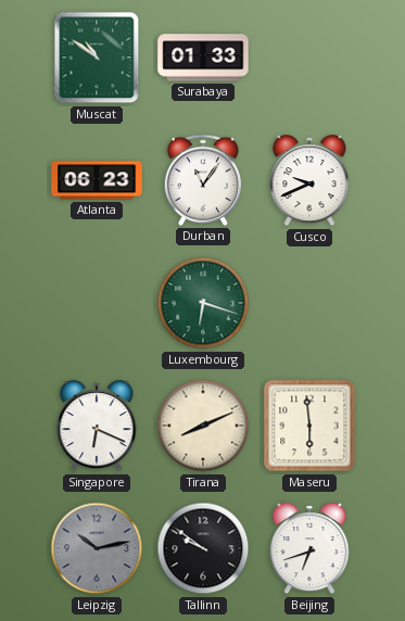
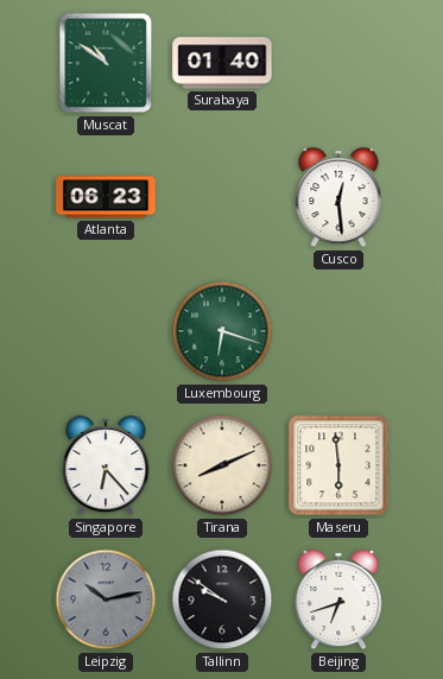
Surabaya: 01:33 -> 01:40
Durban: 11:06 -> none
Cusco: 9:41 -> 12:29
Singapore: 6:19 -> 6:23
